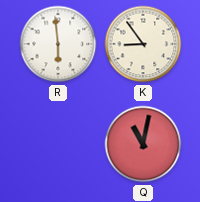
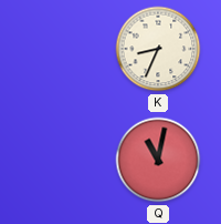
R: 5:59 -> none
K: 8:54 -> 8:34
